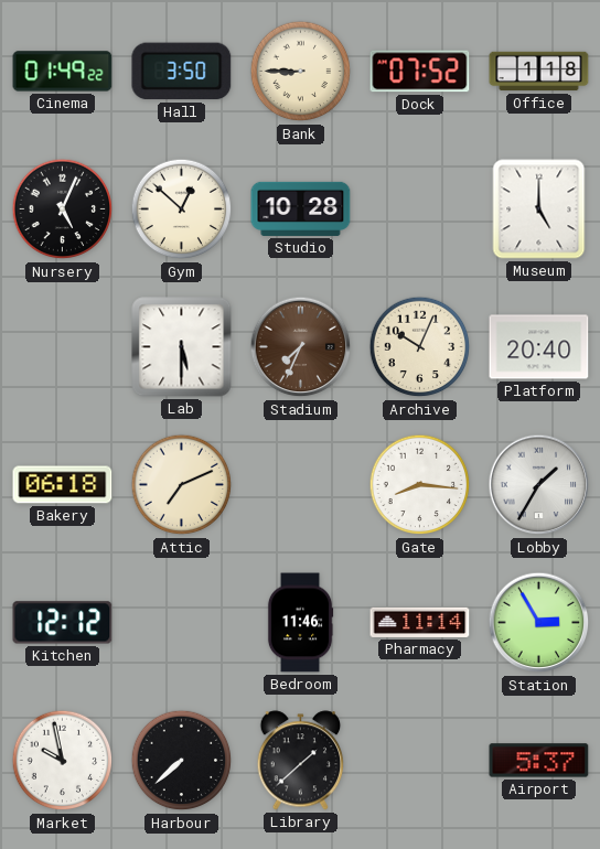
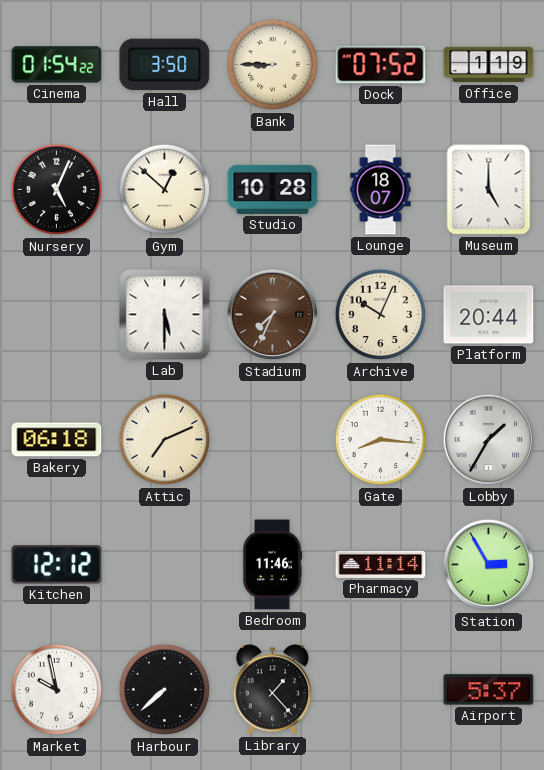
Cinema: 01:49 -> 01:54
Office: 1:18 -> 1:19
Lounge: none -> 18:07
Platform: 20:40 -> 20:44
Library: 1:38 -> 1:23
